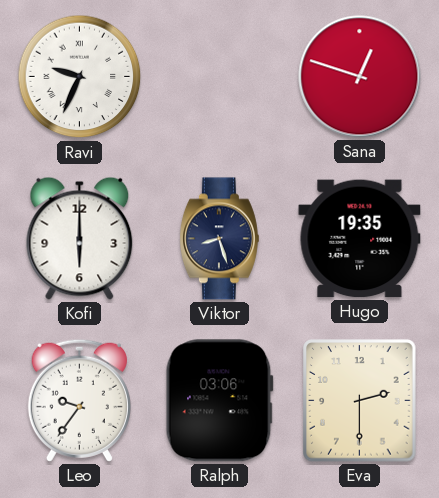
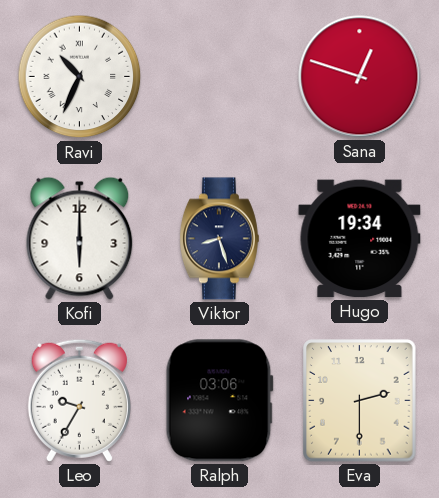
Ravi: 9:34 -> 10:34
Hugo: 19:35 -> 19:34
Leo: 9:36 -> 9:35
